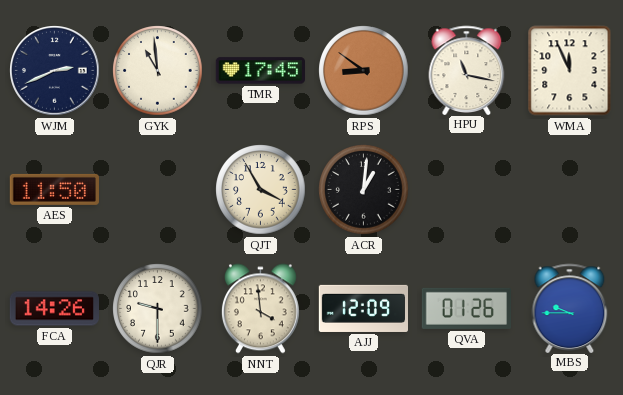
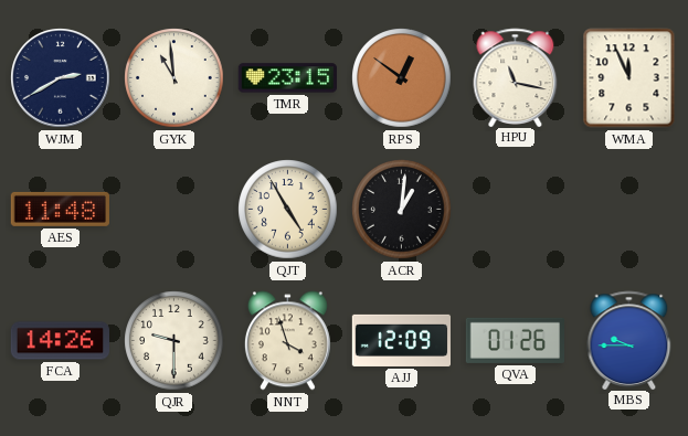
WJM: 2:41 -> 2:40
TMR: 17:45 -> 23:15
RPS: 8:51 -> 12:51
AES: 11:50 -> 11:48
QJT: 3:55 -> 4:55
NNT: 3:59 -> 3:57
